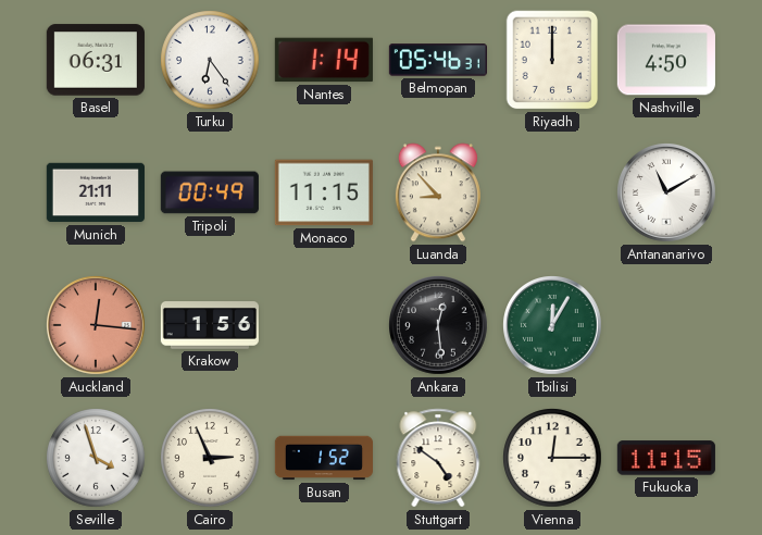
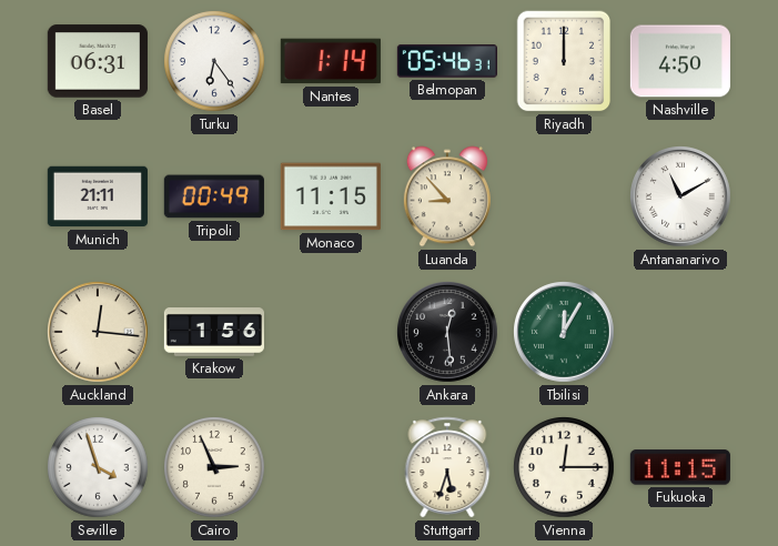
Auckland dial: salmon -> cream
Busan: 1:52 -> none
Stuttgart: 4:51 -> 5:33
